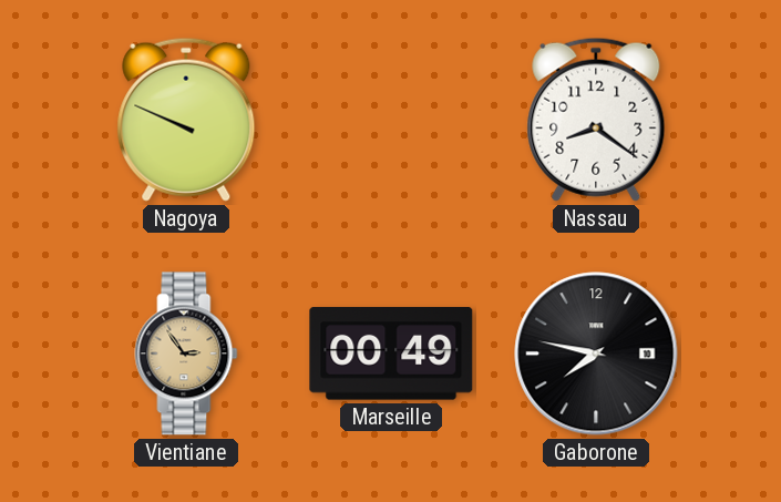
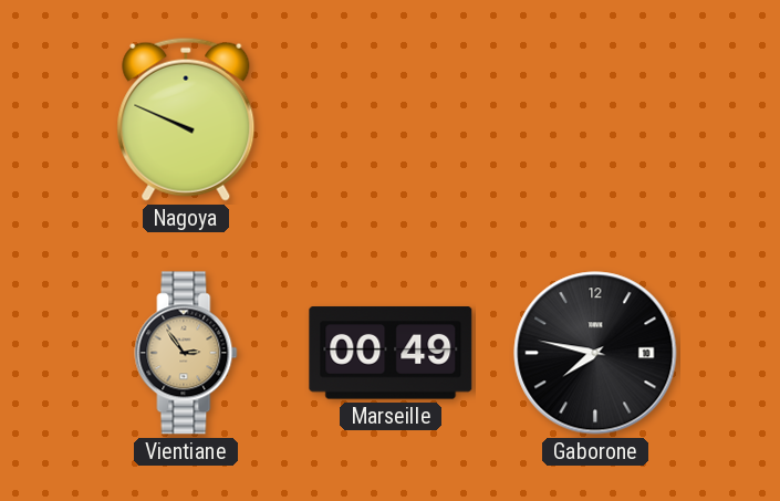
Nassau: 8:21 -> none
